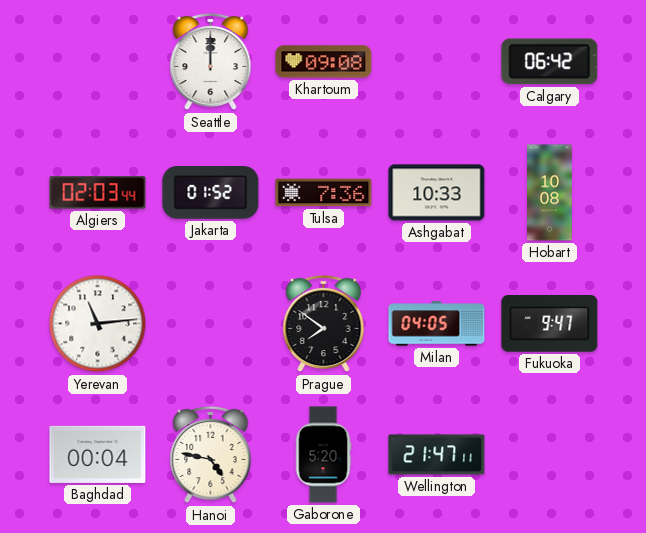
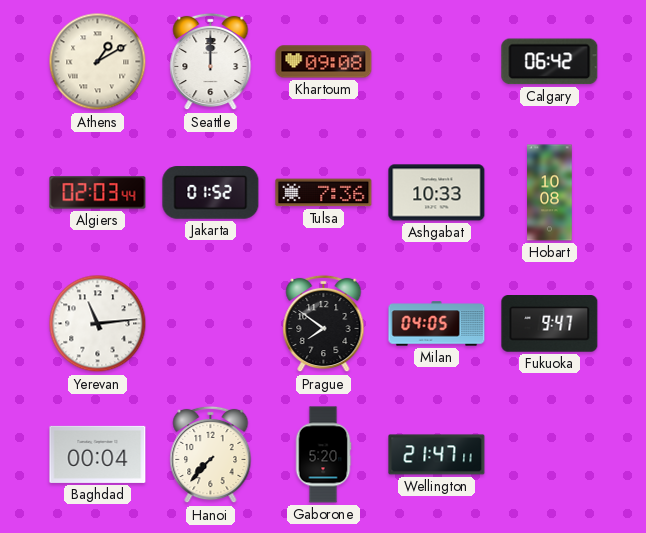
Athens: none -> 1:10
Hanoi: 4:47 -> 7:37
